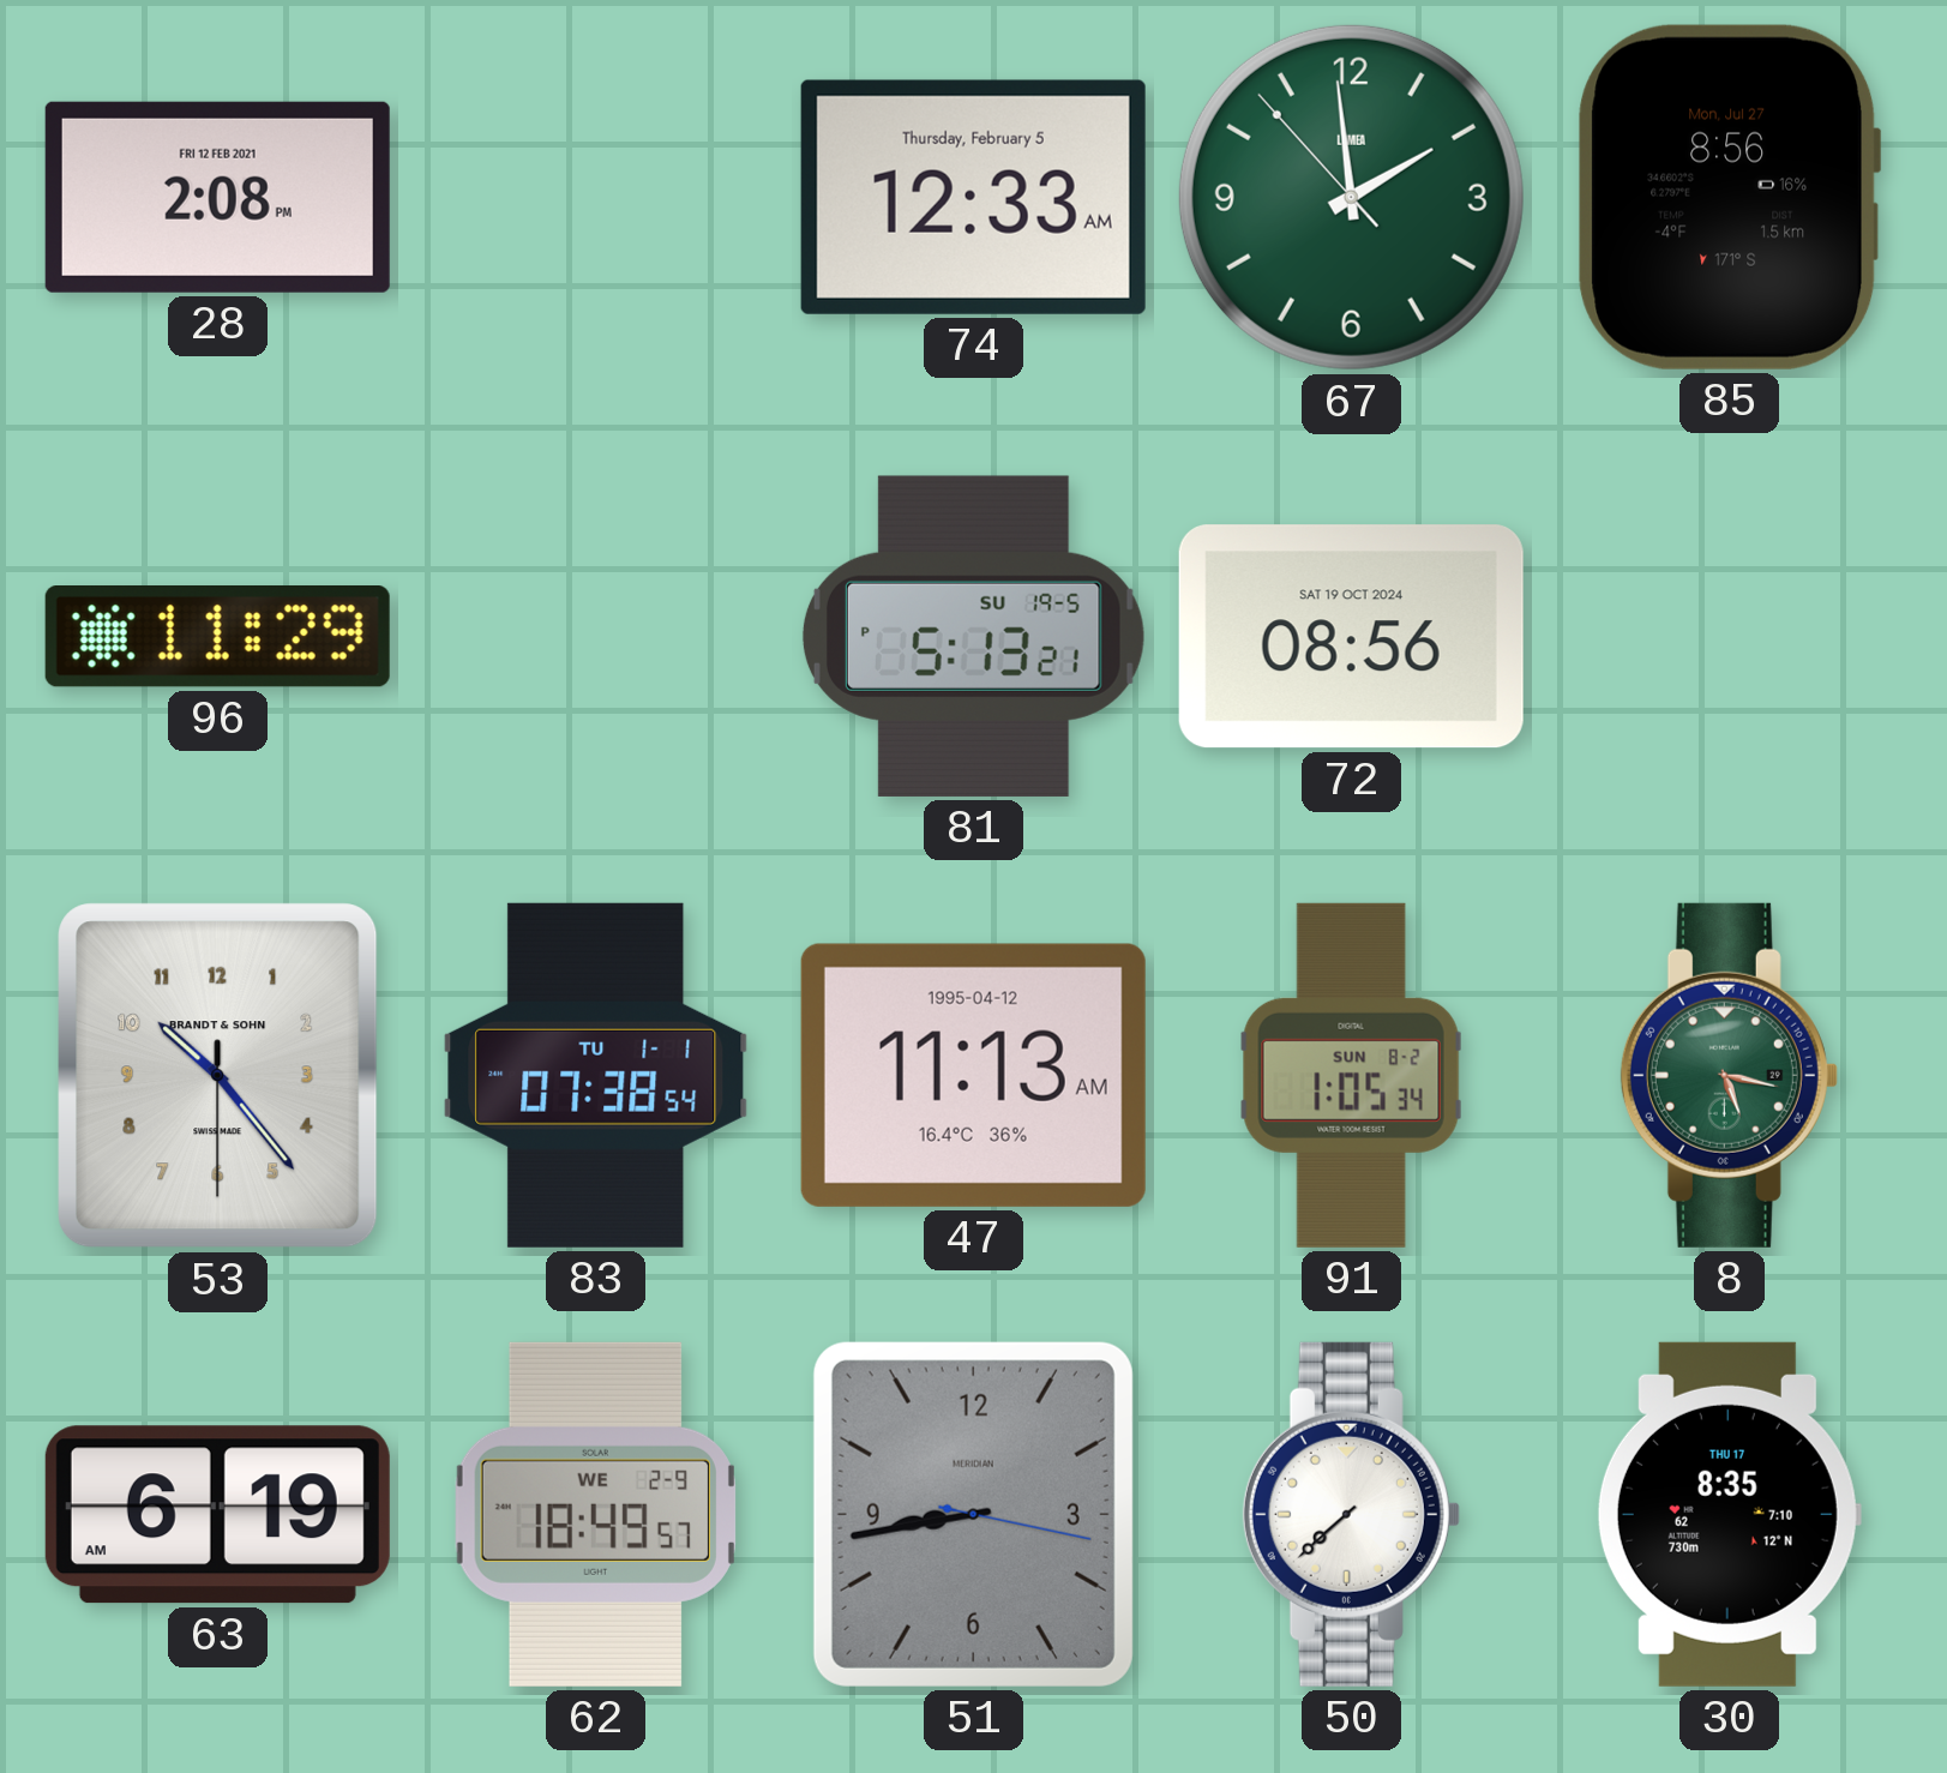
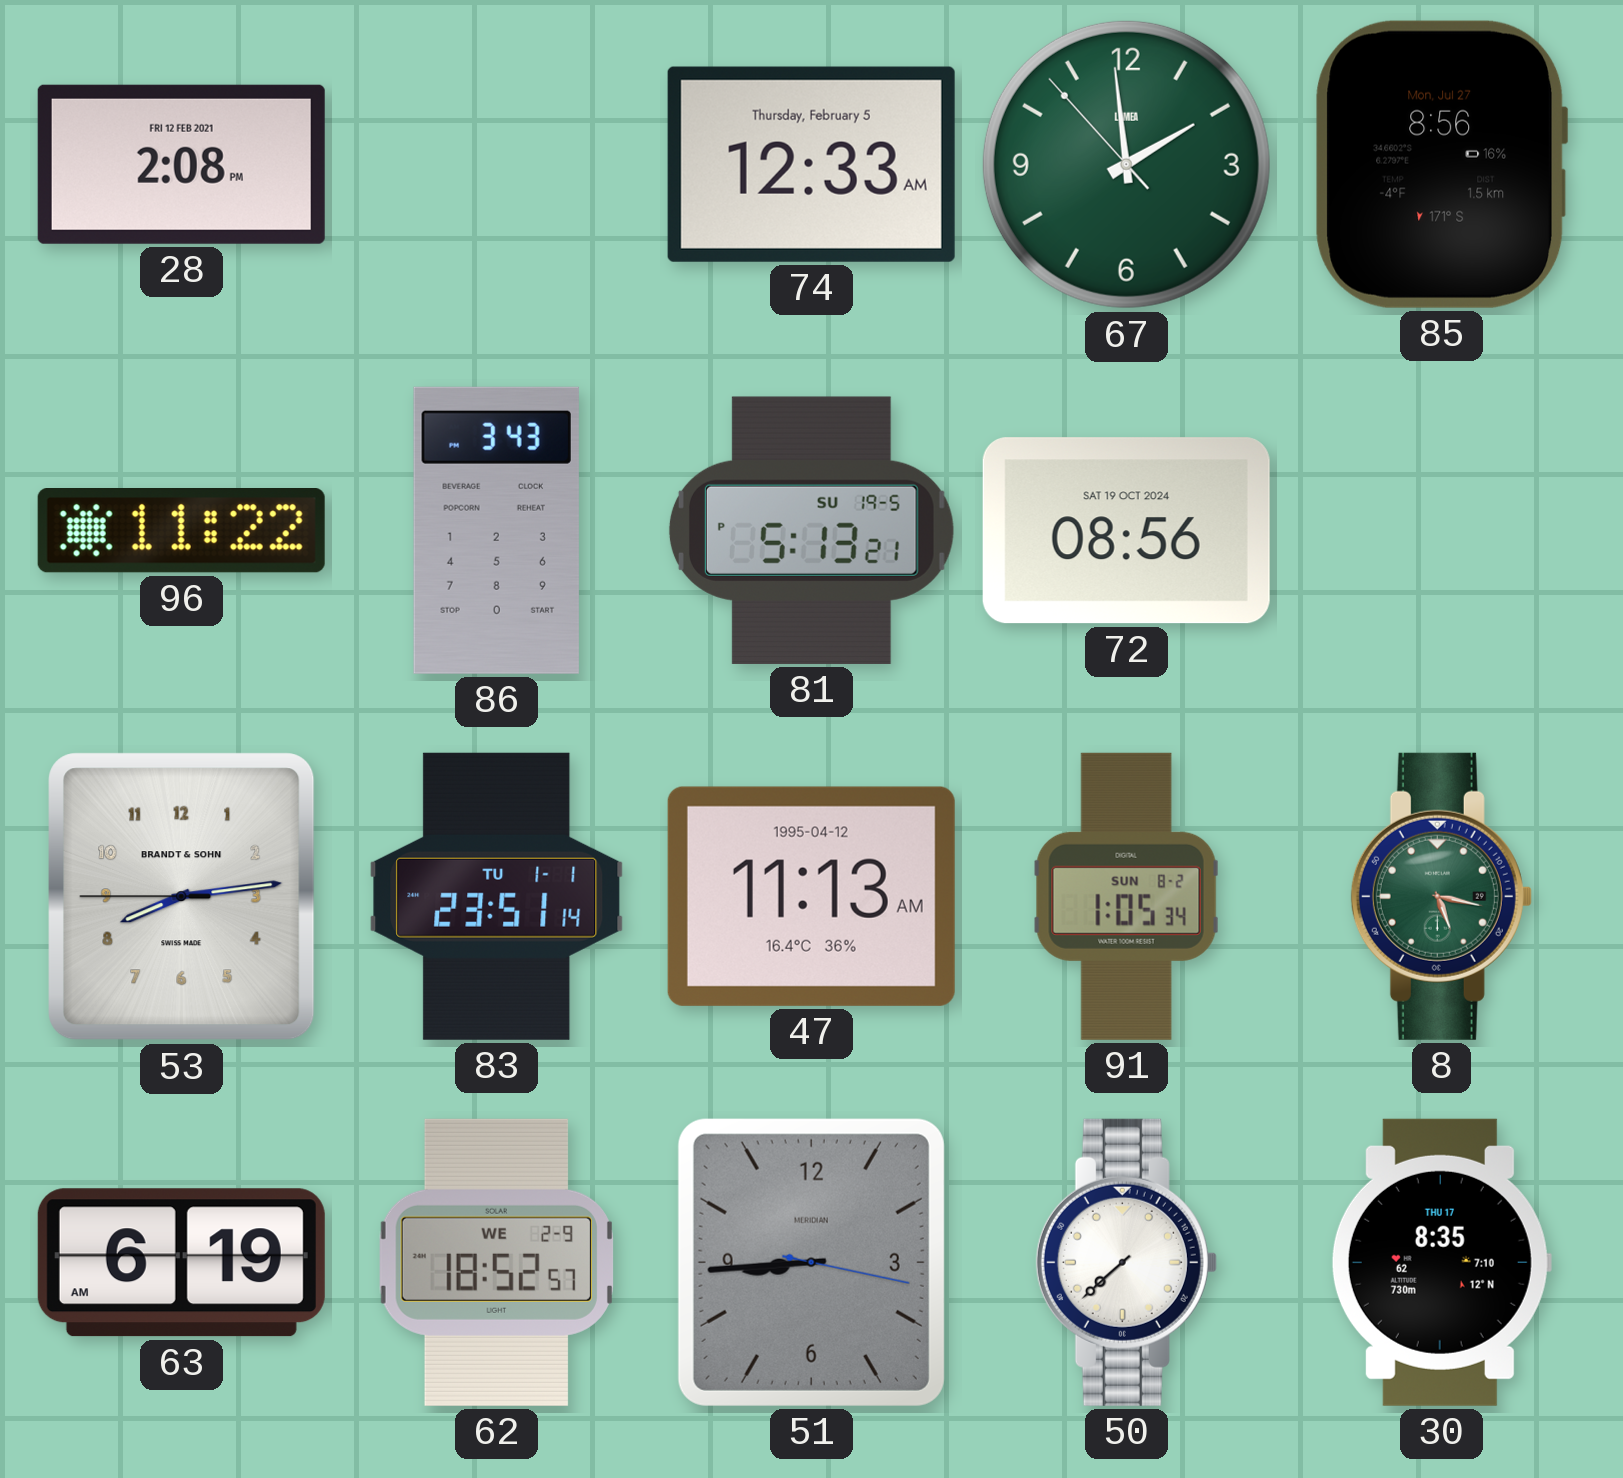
96: 11:29 -> 11:22
86: none -> 3:43
53: 10:23 -> 8:13
83: 07:38 -> 23:51
62: 18:49 -> 18:52
51: 8:43 -> 8:44
